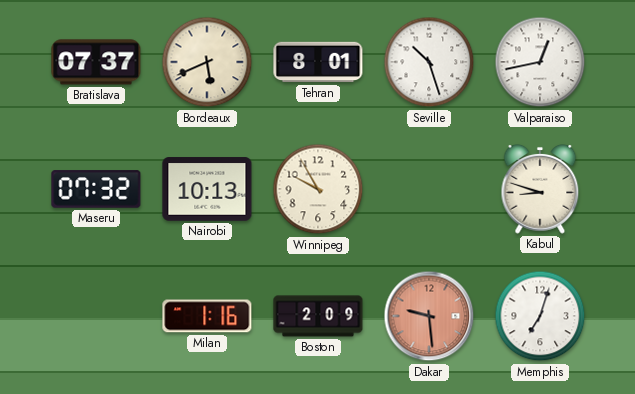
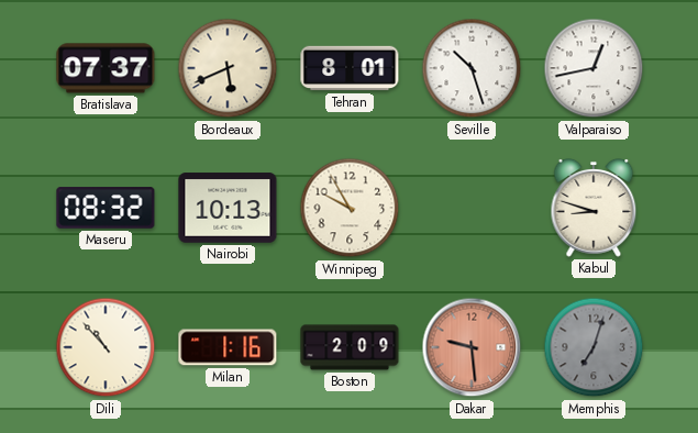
Maseru: 07:32 -> 08:32
Dili: none -> 10:53
Memphis dial: white -> grey
